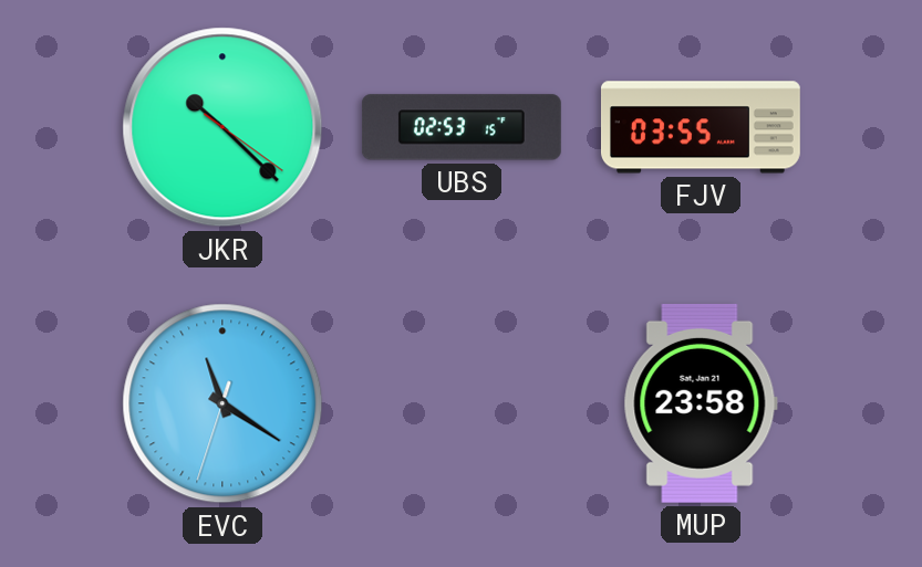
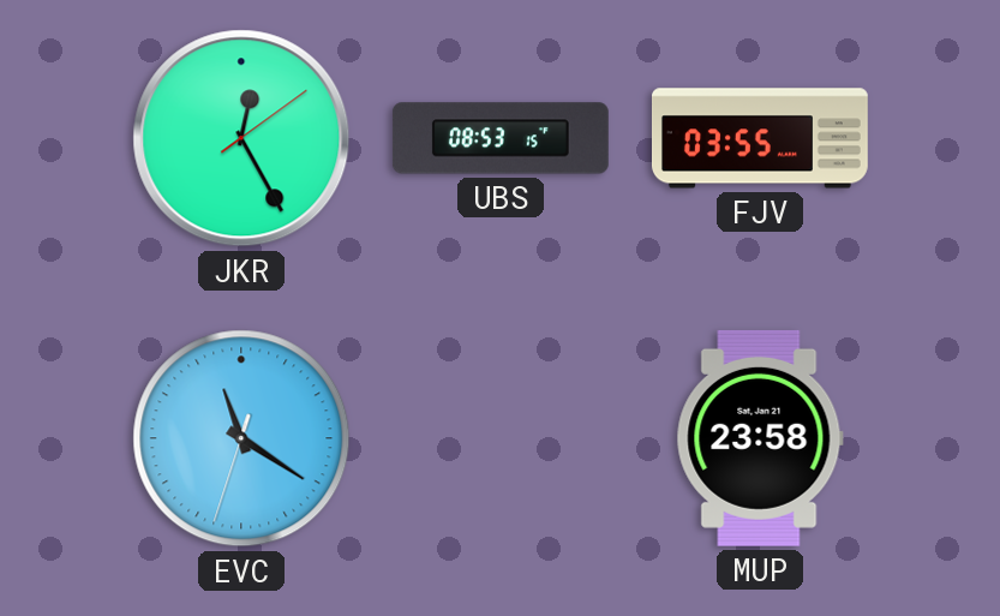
JKR: 10:22 -> 12:25
UBS: 02:53 -> 08:53
